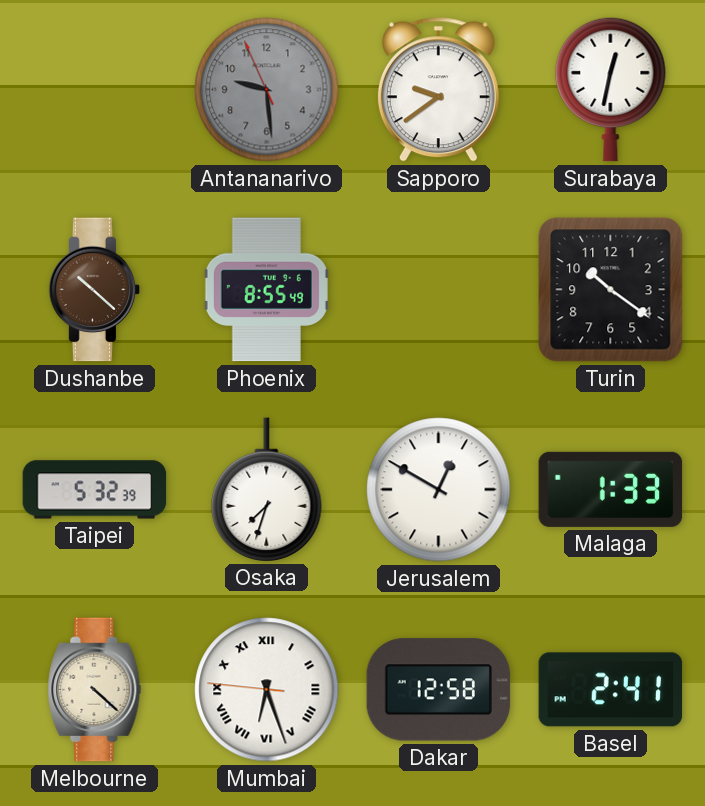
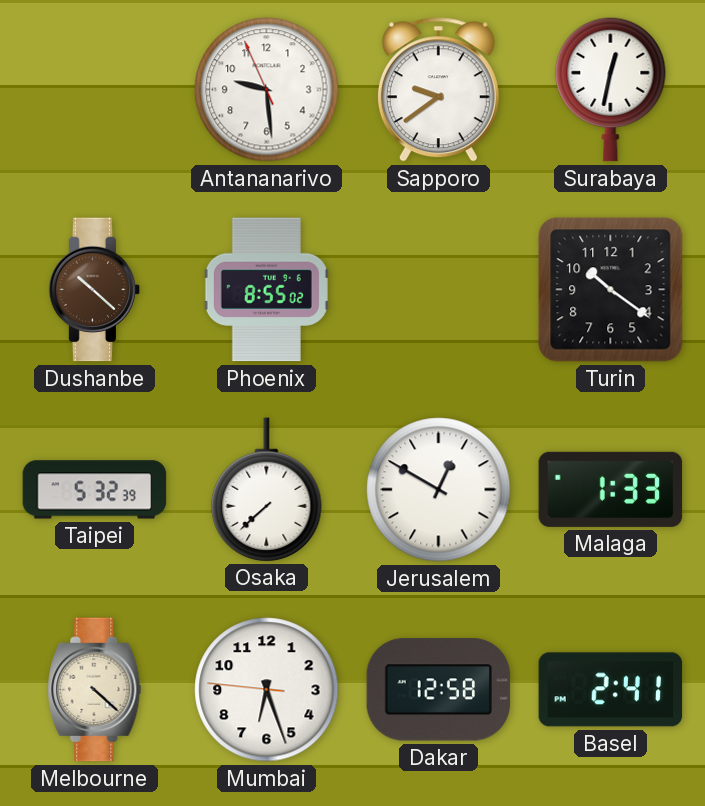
Antananarivo dial: grey -> white
Phoenix: 8:55:49 -> 8:55:02
Osaka: 7:33 -> 7:38
Mumbai numerals: Roman -> Arabic
